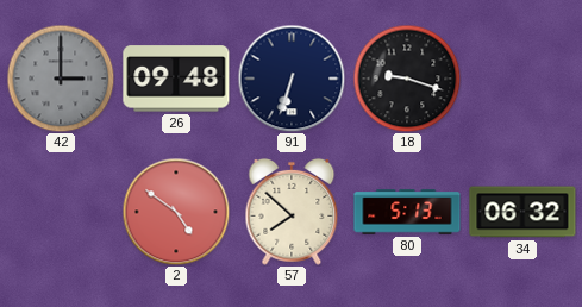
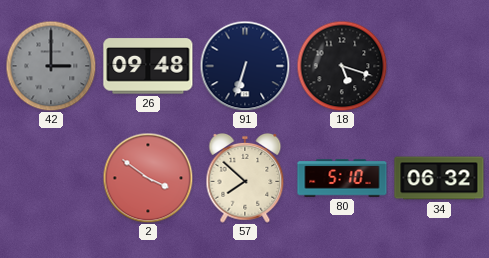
18: 9:18 -> 5:18
2: 4:51 -> 3:51
80: 5:13 -> 5:10
